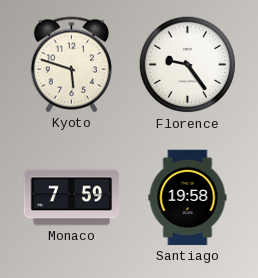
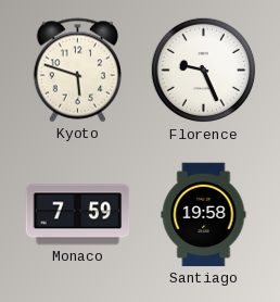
Florence: 9:24 -> 9:26
